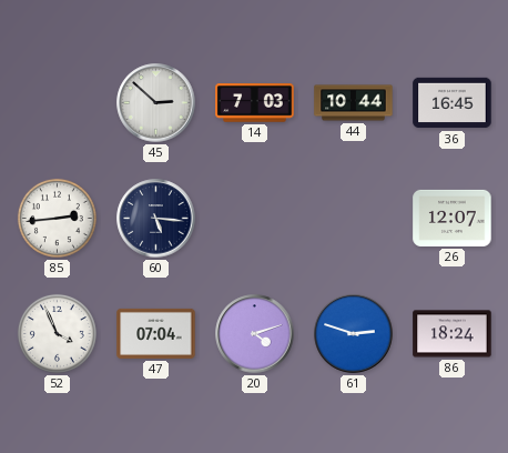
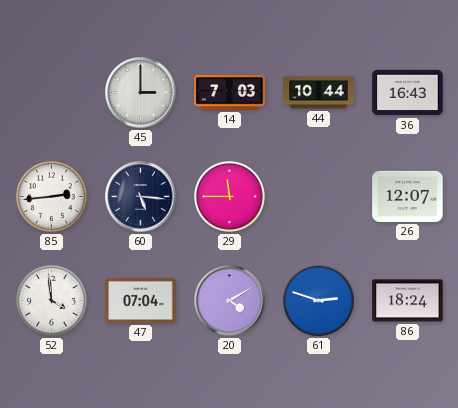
45: 2:52 -> 3:00
36: 16:45 -> 16:43
29: none -> 11:45
52: 3:56 -> 3:59
20: 4:12 -> 4:10
